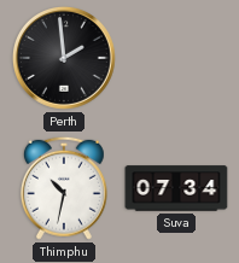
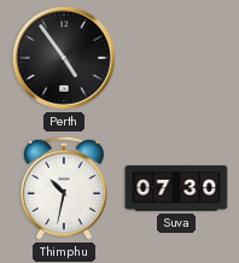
Perth: 1:59 -> 4:54
Suva: 07:34 -> 07:30
